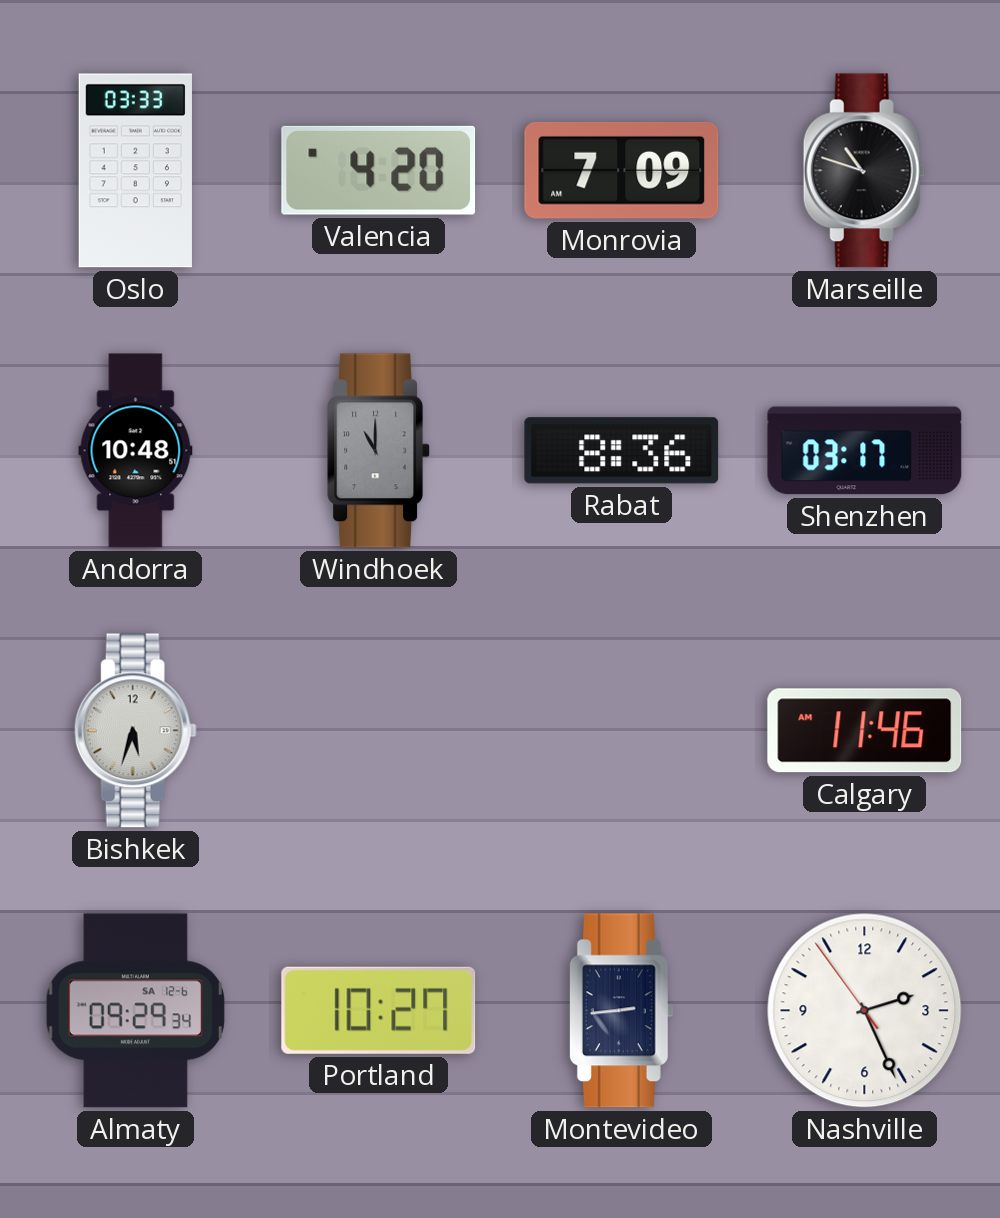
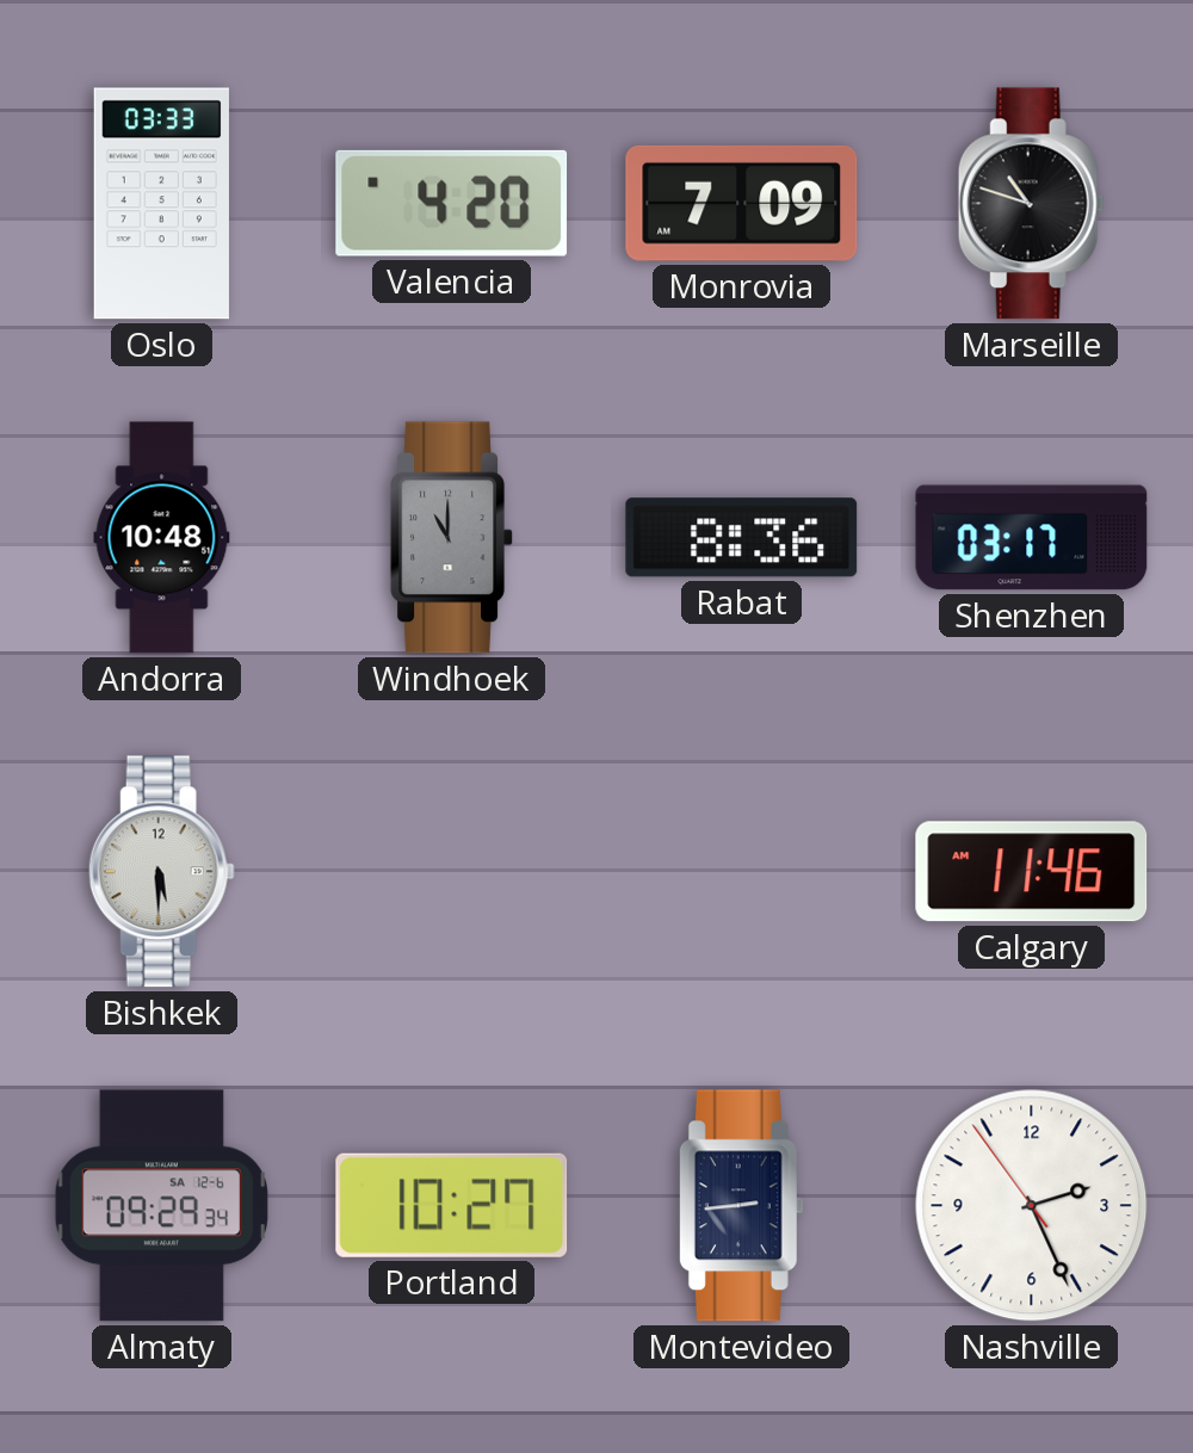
Bishkek: 5:33 -> 5:30
